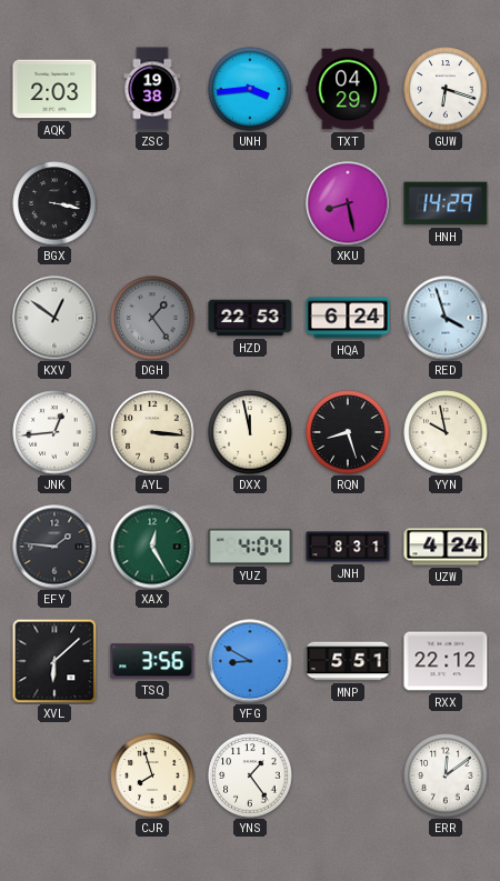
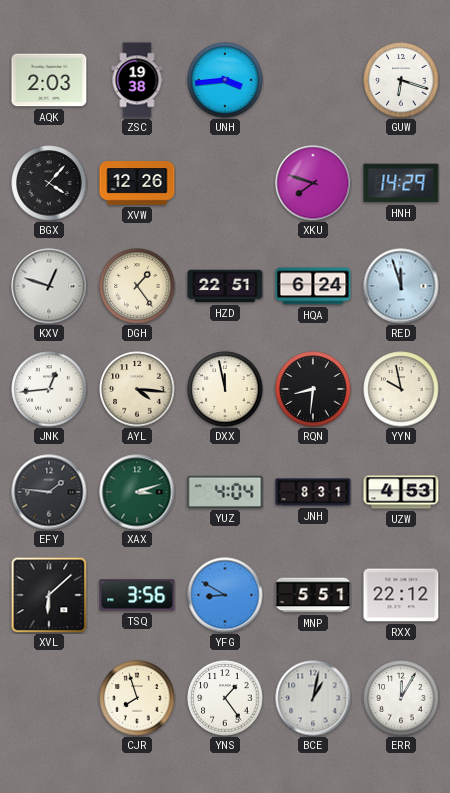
TXT: 04:29 -> none
BGX: 3:17 -> 4:07
XVW: none -> 12:26
XKU: 8:28 -> 7:48
KXV: 12:51 -> 12:48
DGH dial: grey -> cream
HZD: 22:53 -> 22:51
RED: 3:57 -> 11:57
AYL: 3:16 -> 4:16
RQN: 8:27 -> 8:31
XAX: 12:25 -> 3:12
UZW: 4:24 -> 4:53
BCE: none -> 1:02
ERR: 12:09 -> 12:05
